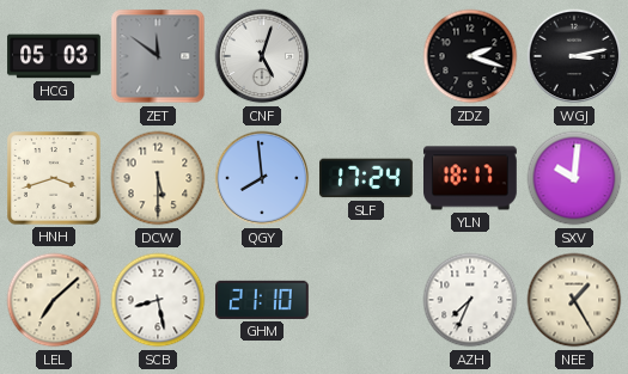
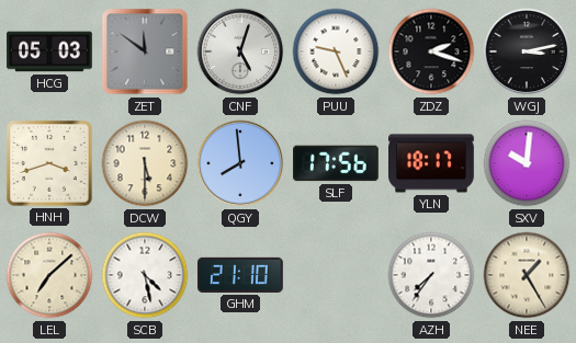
PUU: none -> 9:26
SLF: 17:24 -> 17:56
SCB: 8:28 -> 4:28
AZH: 7:34 -> 7:36
